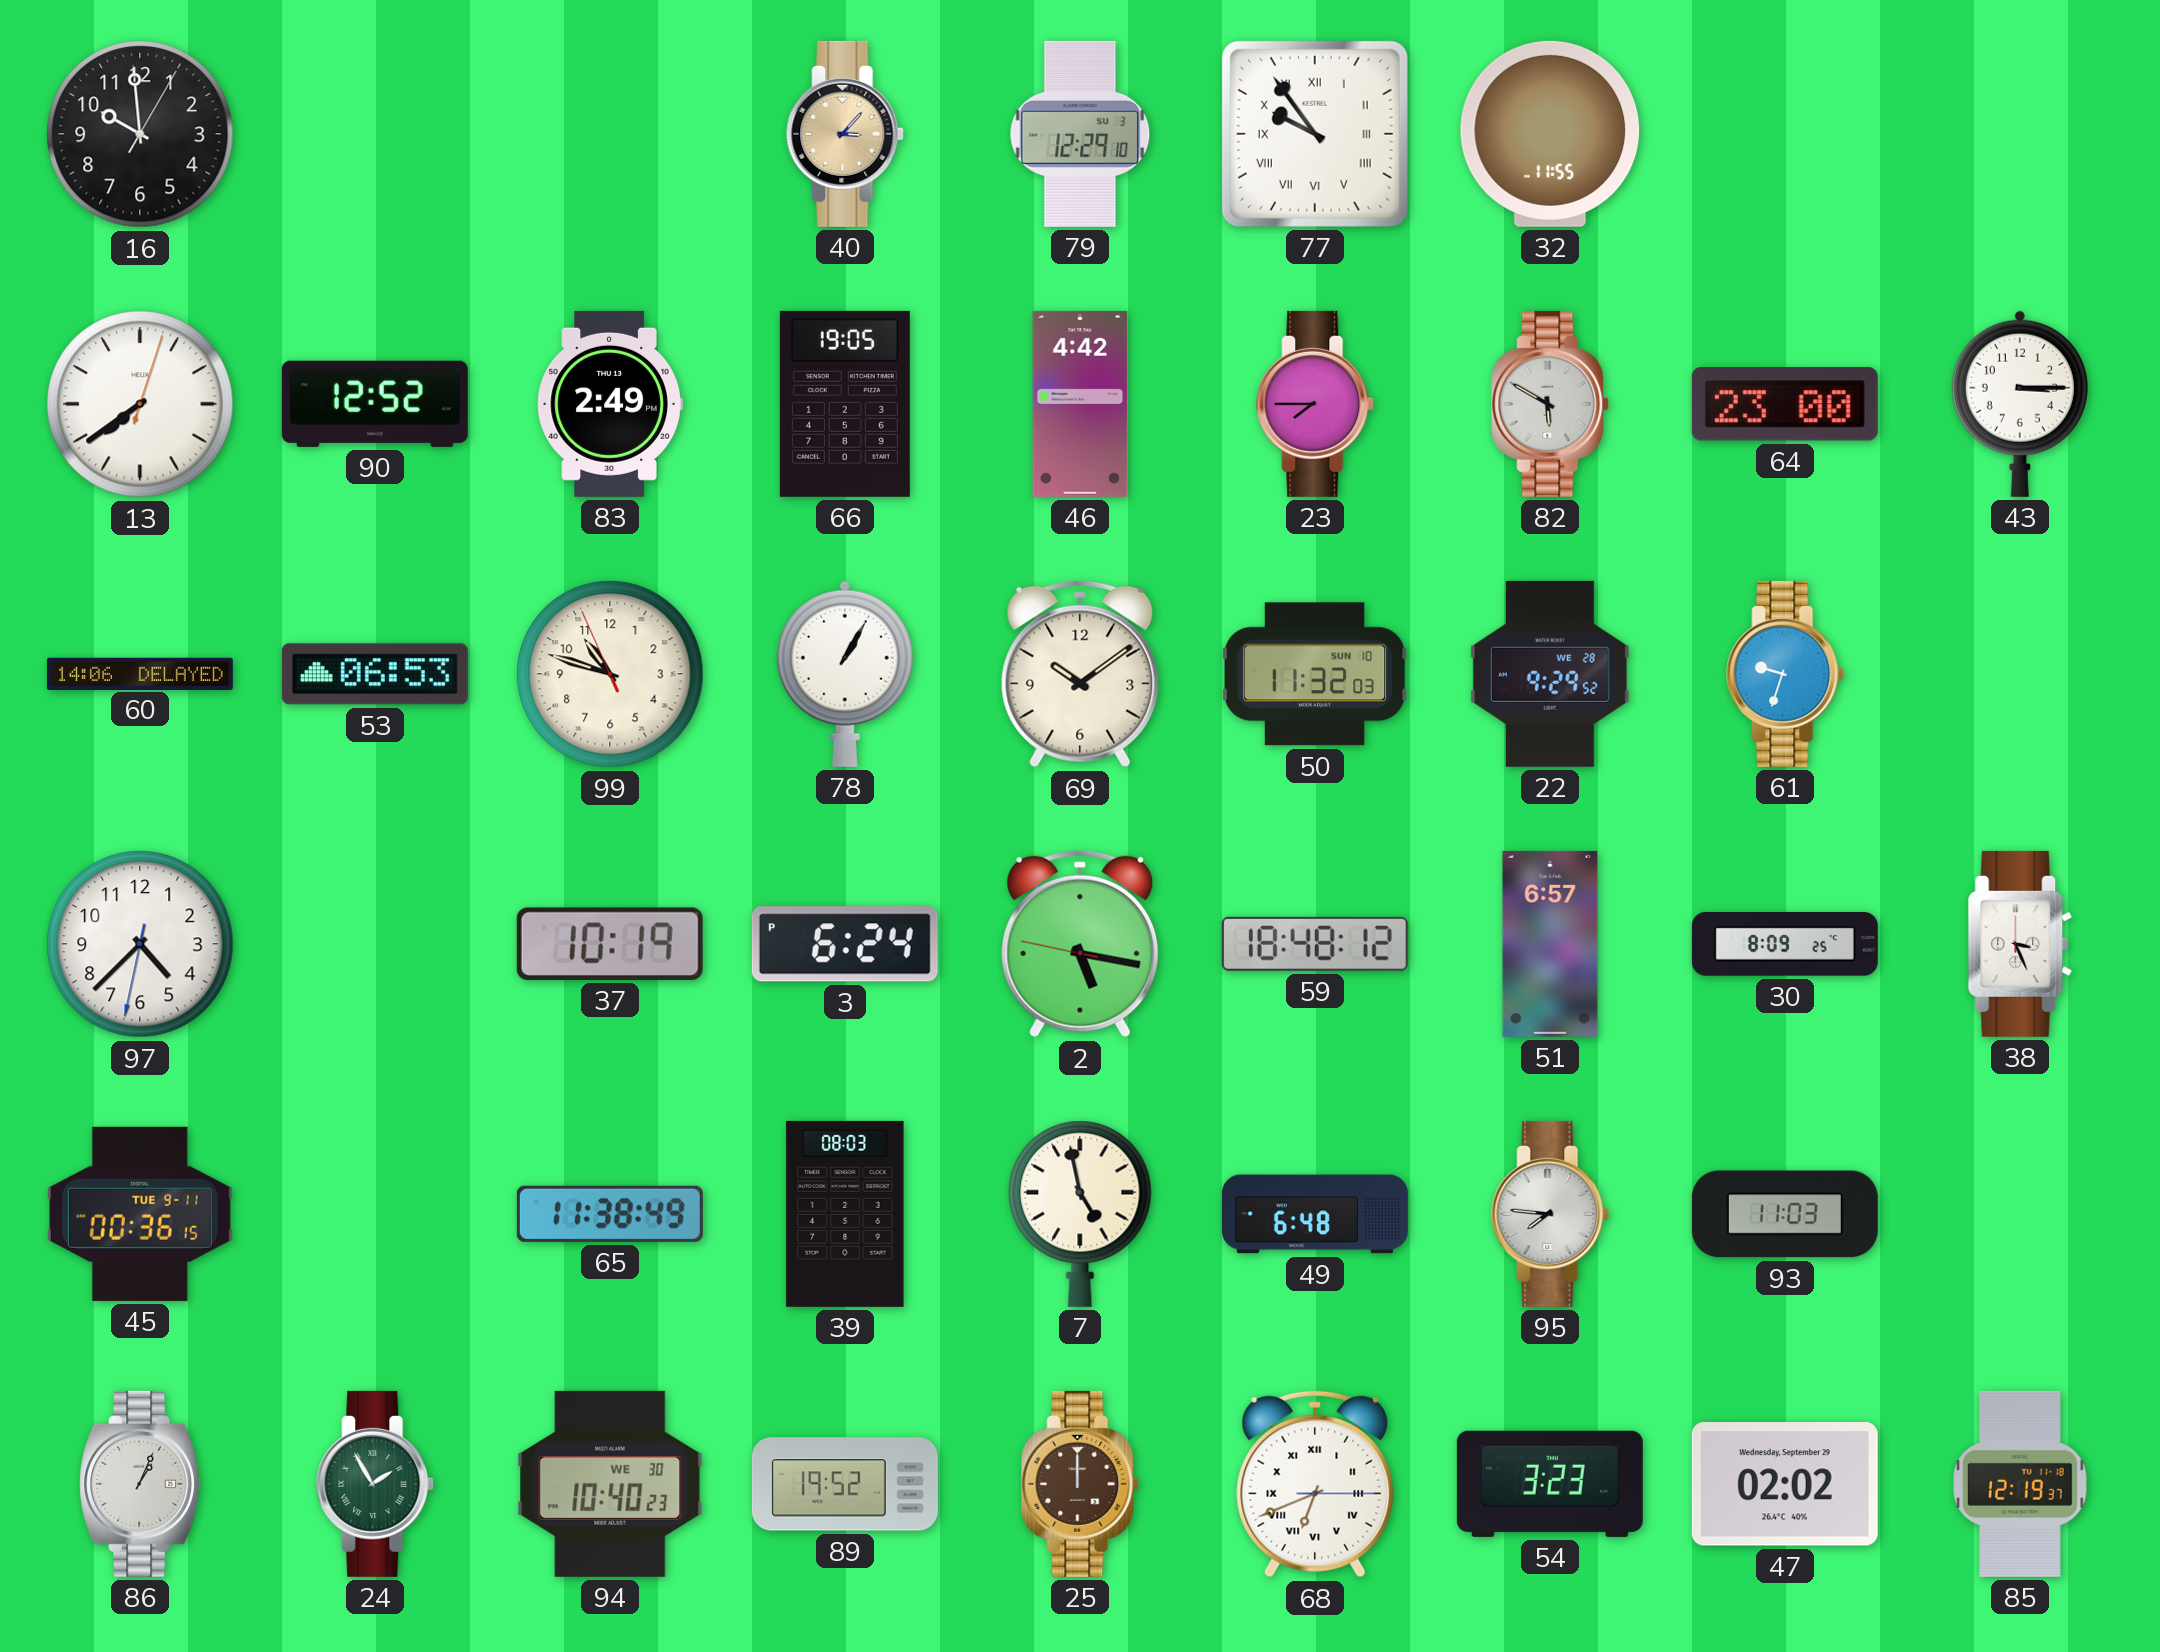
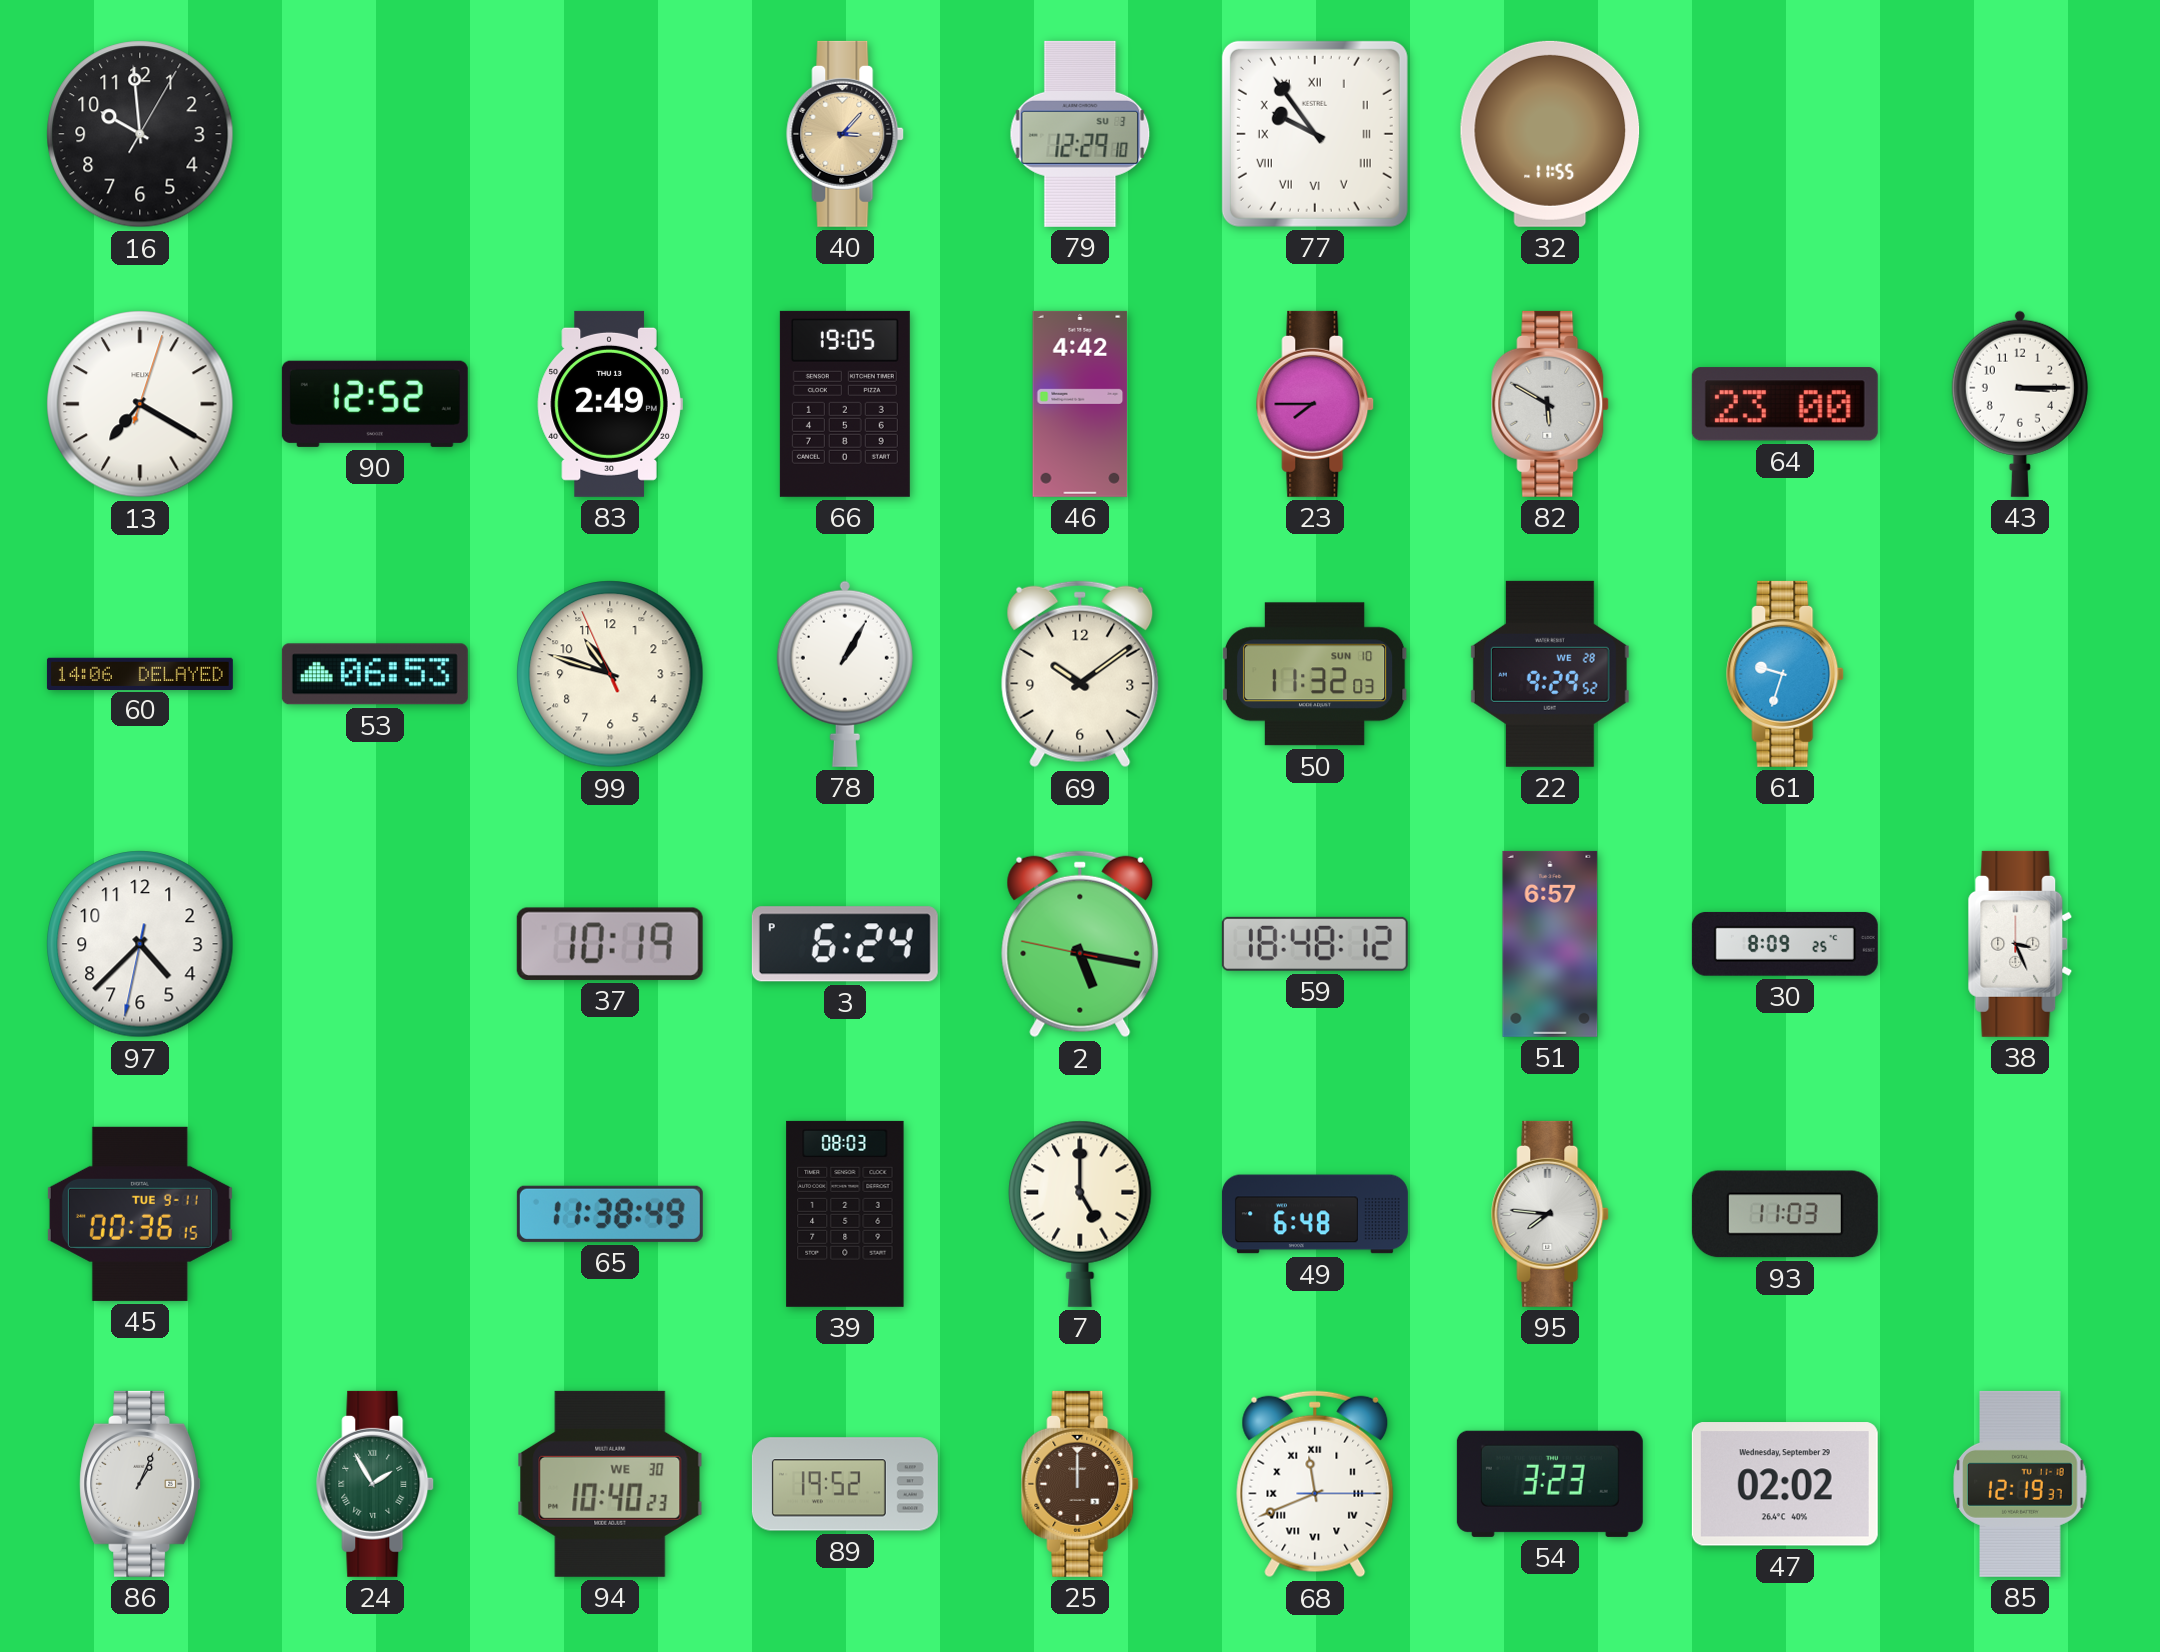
13: 7:39 -> 7:20
7: 4:58 -> 5:00
68: 6:41 -> 11:41
